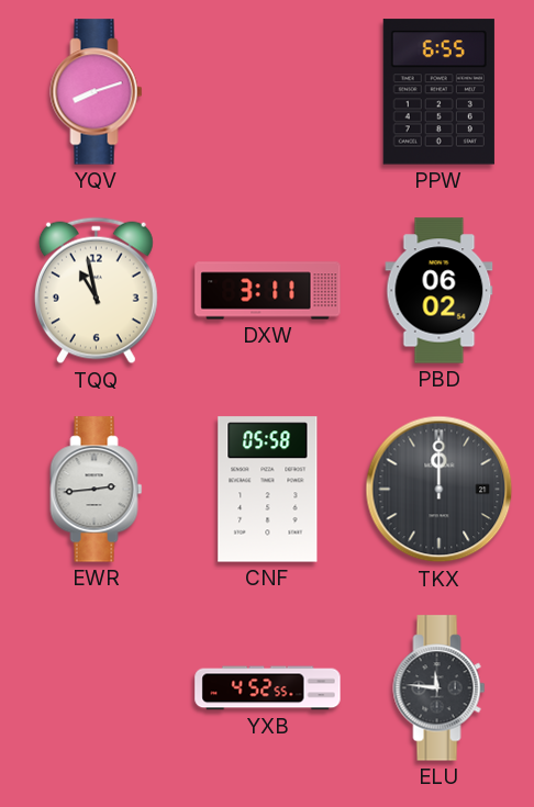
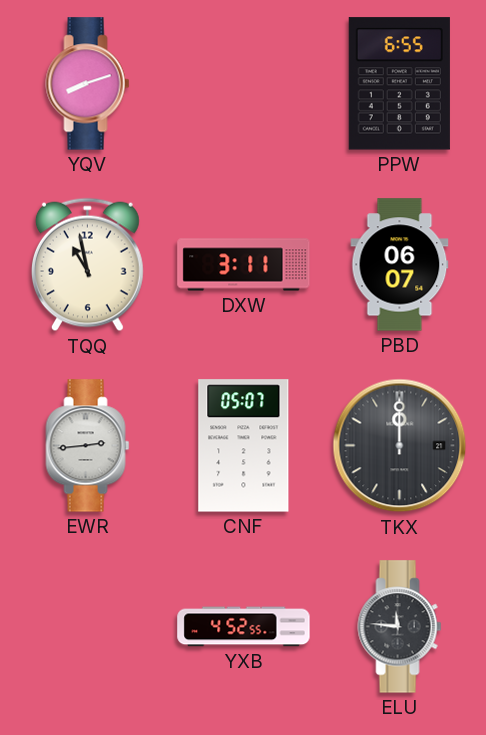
PBD: 06:02 -> 06:07
CNF: 05:58 -> 05:07
